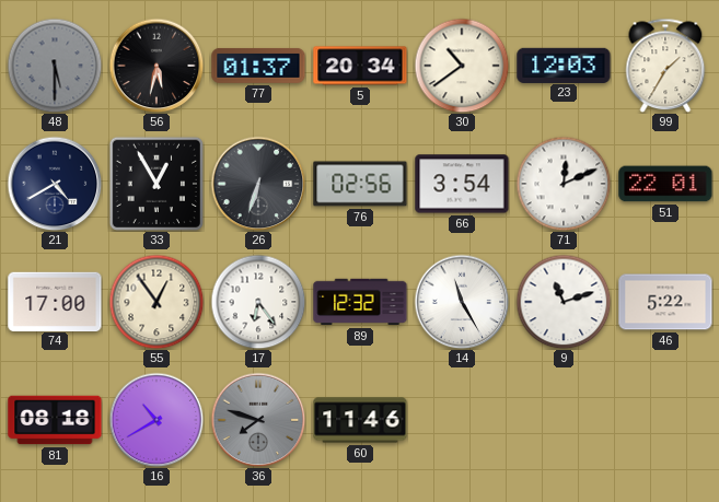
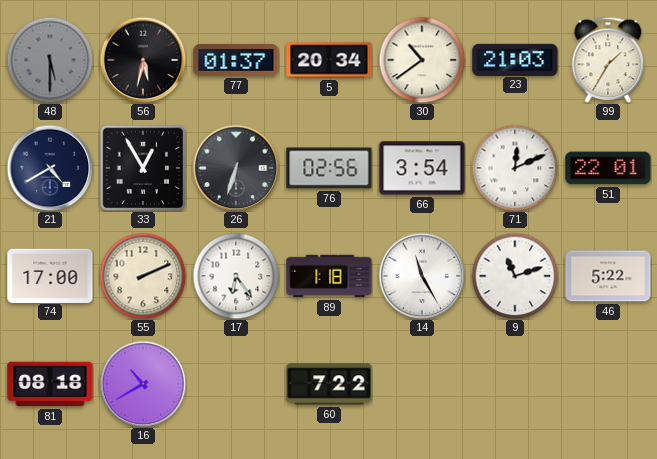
23: 12:03 -> 21:03
55: 12:54 -> 2:11
89: 12:32 -> 1:18
36: 7:48 -> none
60: 11:46 -> 7:22
